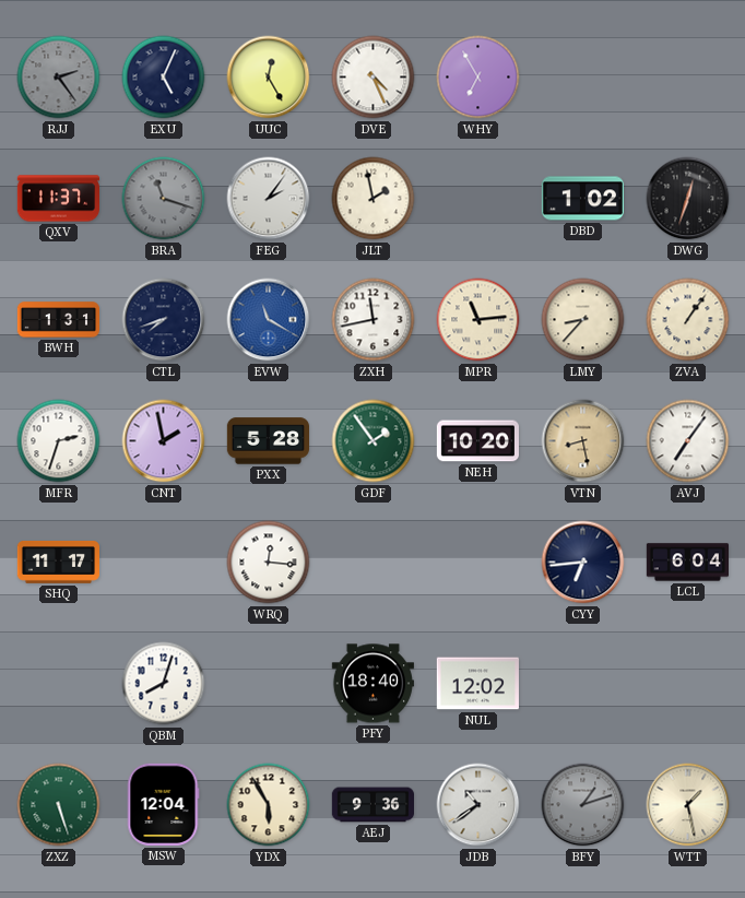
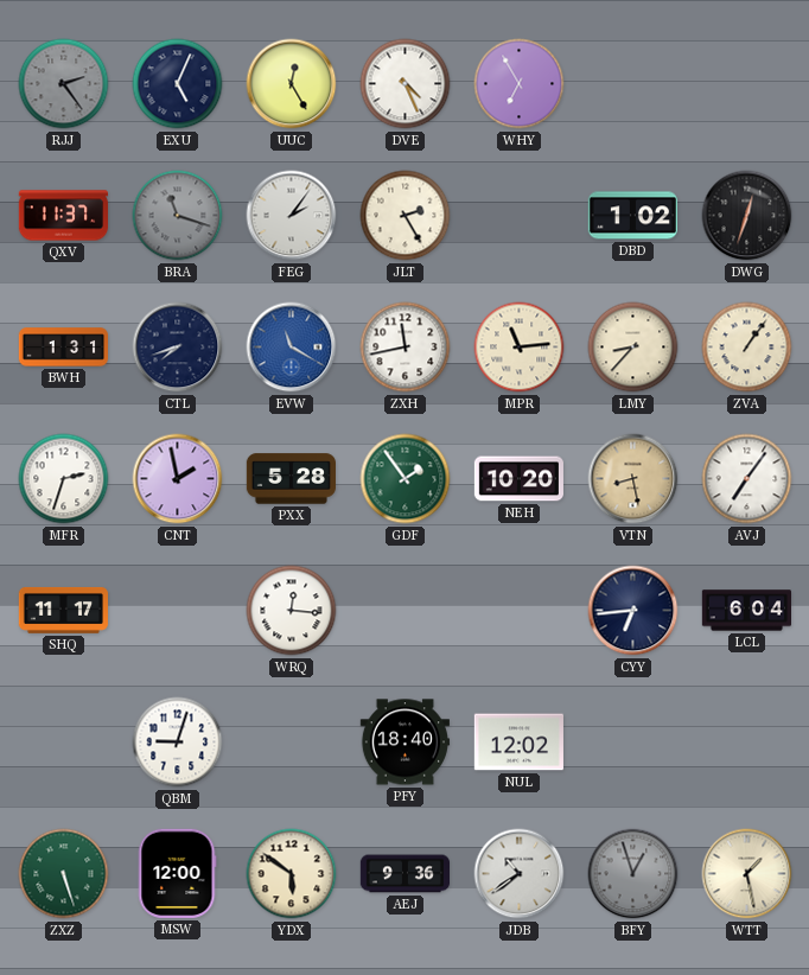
JLT: 1:58 -> 2:25
QBM: 8:03 -> 9:03
MSW: 12:04 -> 12:00
YDX: 5:55 -> 5:51
BFY: 1:12 -> 12:57
